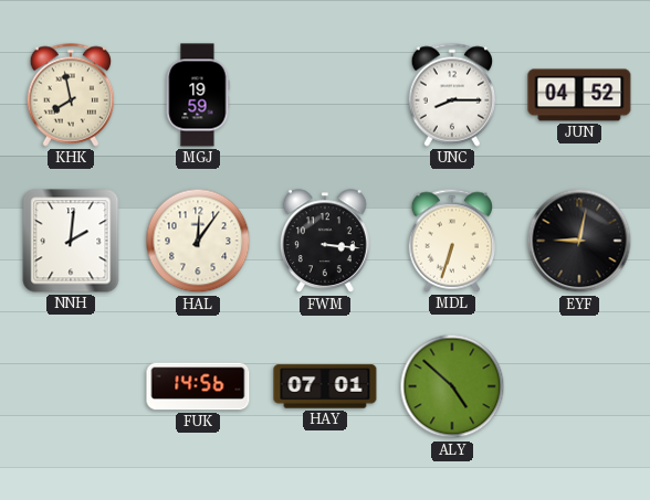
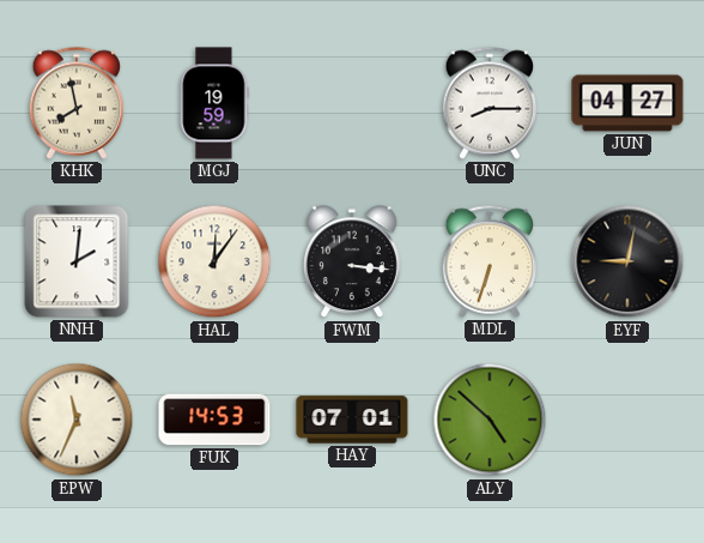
JUN: 04:52 -> 04:27
EPW: none -> 11:34
FUK: 14:56 -> 14:53
